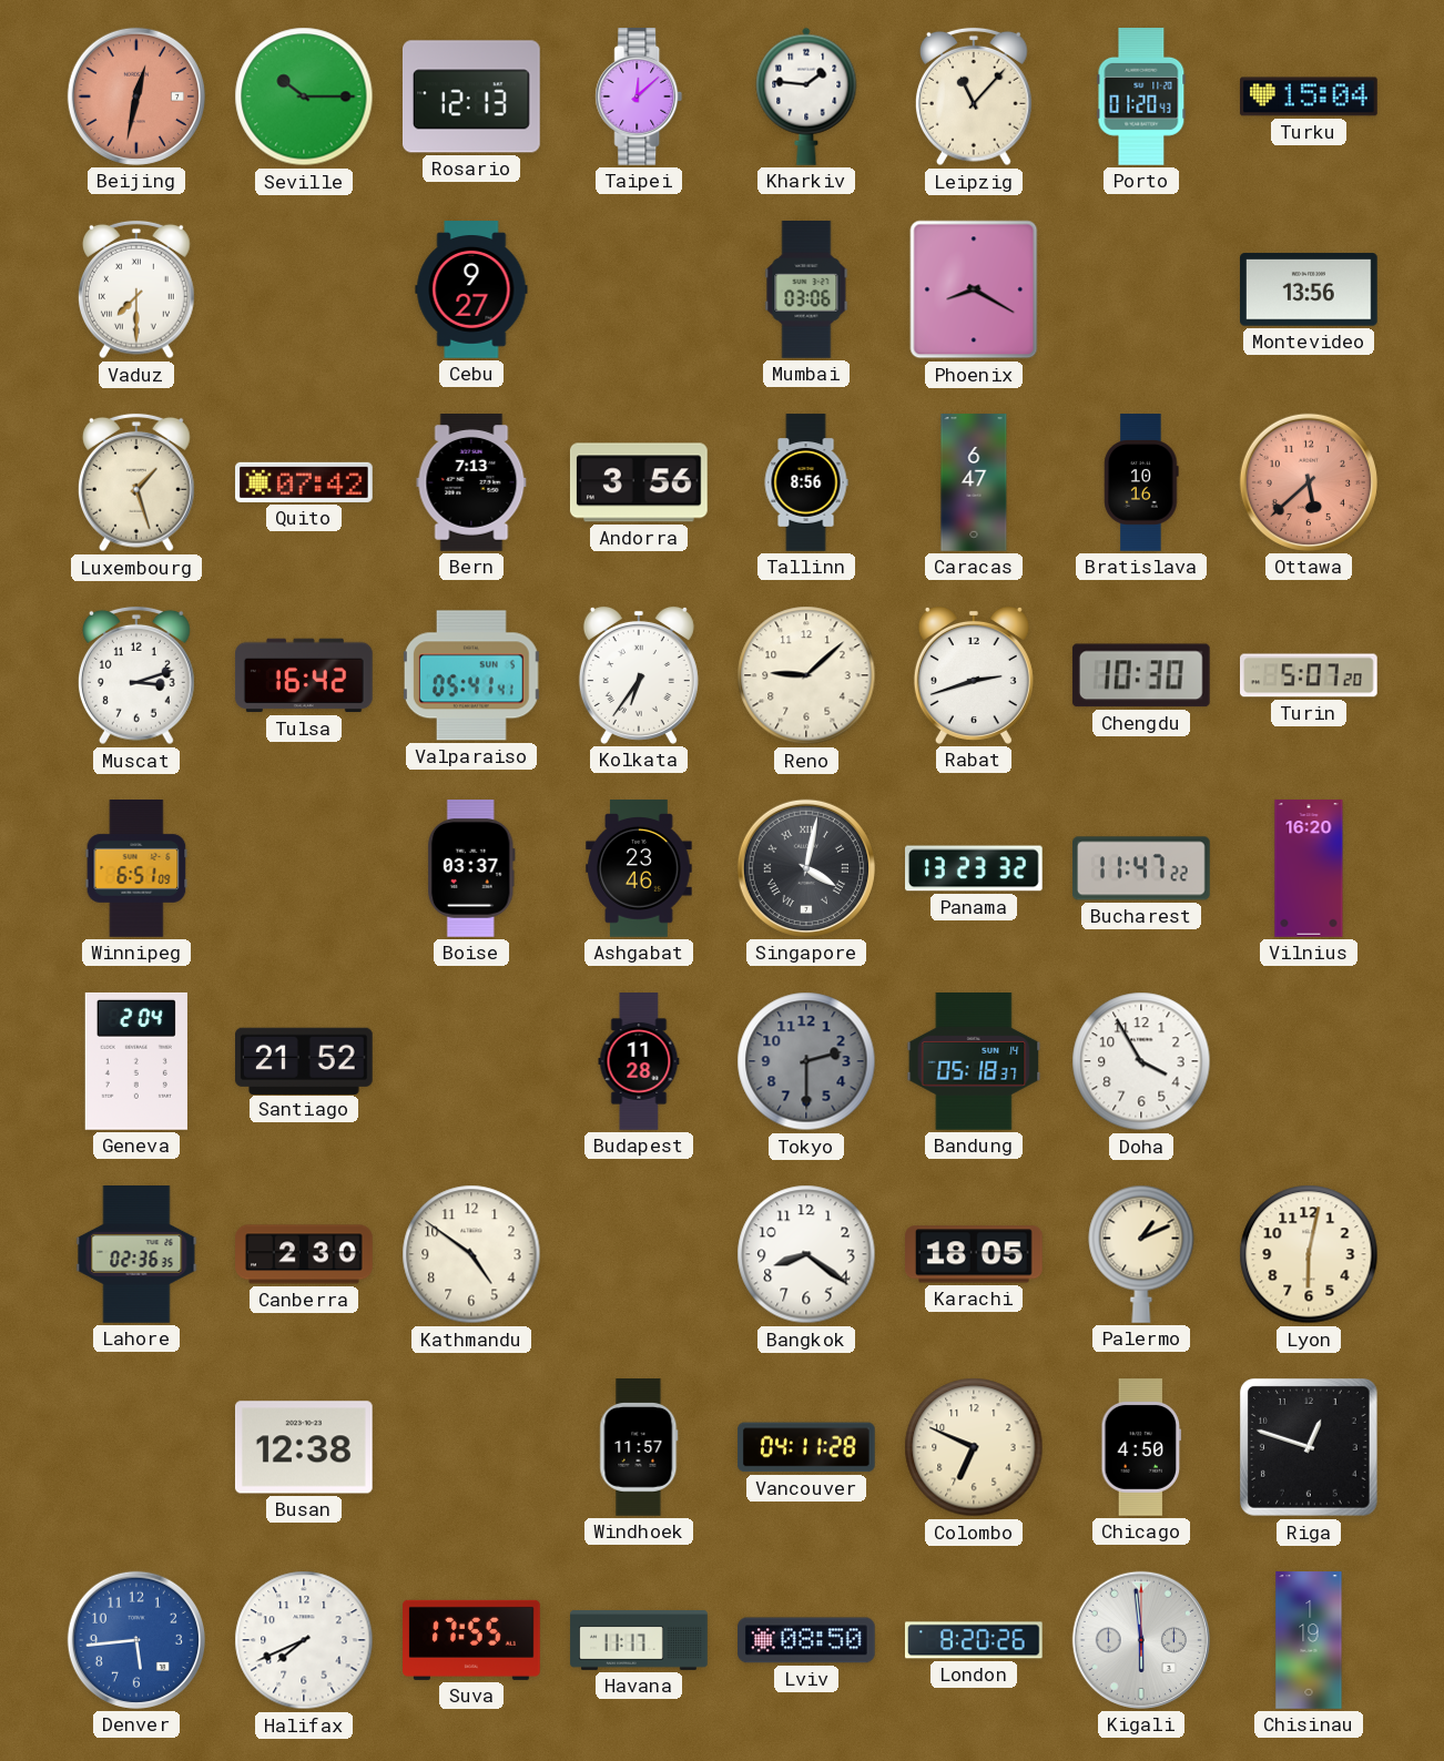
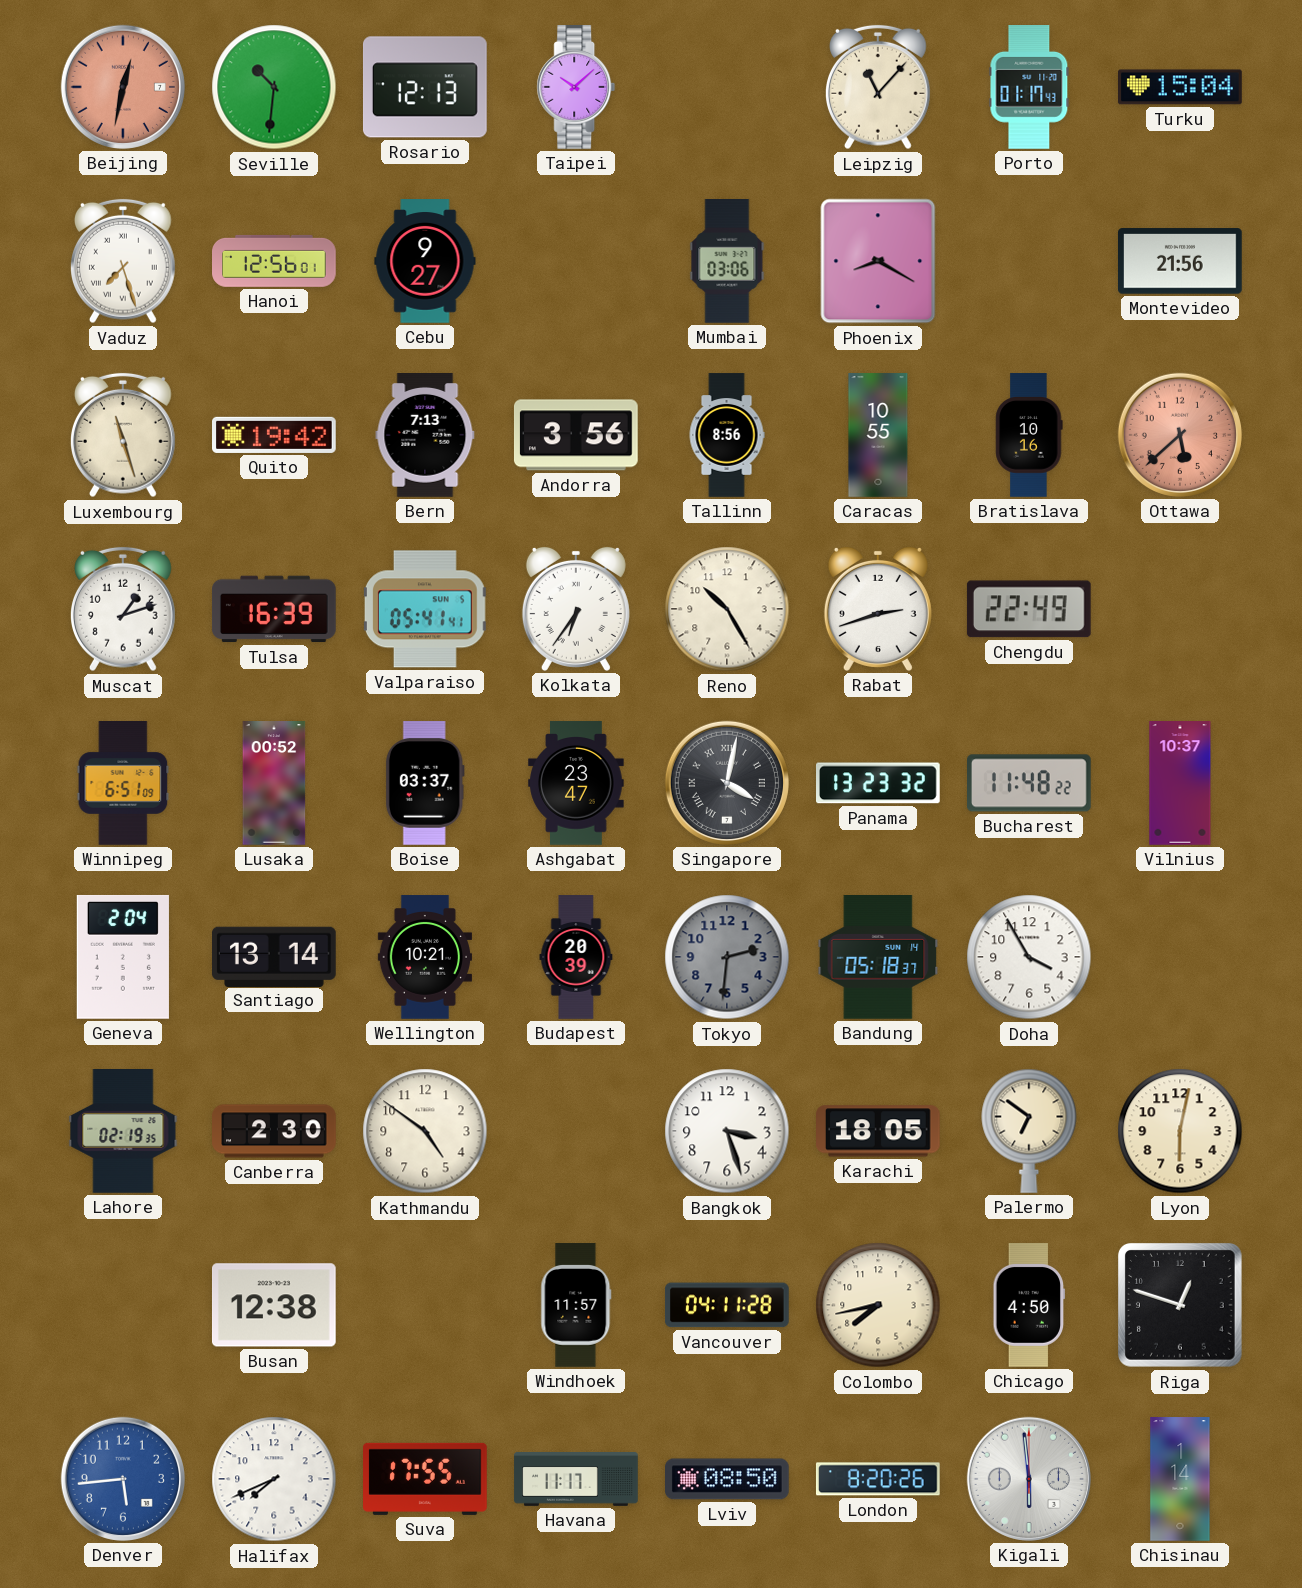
Seville: 10:15 -> 10:31
Taipei: 12:08 -> 10:08
Kharkiv: 1:46 -> none
Porto: 01:20 -> 01:17
Vaduz: 7:30 -> 7:27
Hanoi: none -> 12:56
Montevideo: 13:56 -> 21:56
Luxembourg: 1:27 -> 11:27
Quito: 07:42 -> 19:42
Caracas: 6:47 -> 10:55
Muscat: 3:12 -> 1:12
Tulsa: 16:42 -> 16:39
Reno: 9:08 -> 10:25
Chengdu: 10:30 -> 22:49
Turin: 5:07 -> none
Lusaka: none -> 00:52
Ashgabat: 23:46 -> 23:47
Bucharest: 11:47 -> 11:48
Vilnius: 16:20 -> 10:37
Santiago: 21:52 -> 13:14
Wellington: none -> 10:21
Budapest: 11:28 -> 20:39
Tokyo: 2:30 -> 2:31
Lahore: 02:36 -> 02:19
Bangkok: 8:21 -> 3:27
Palermo: 1:11 -> 6:51
Colombo: 6:49 -> 7:43
Chisinau: 1:19 -> 1:14
